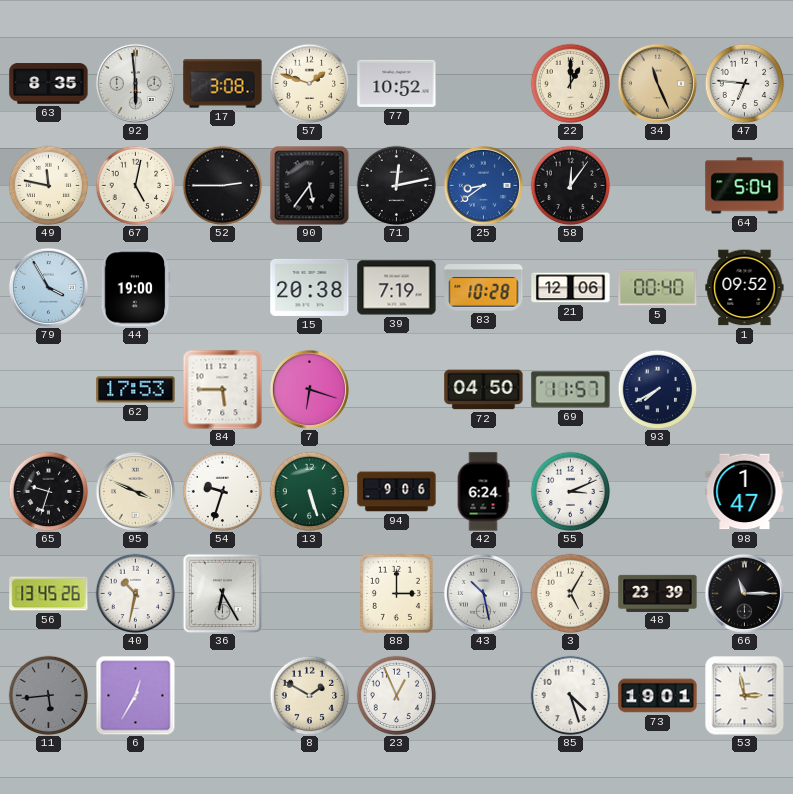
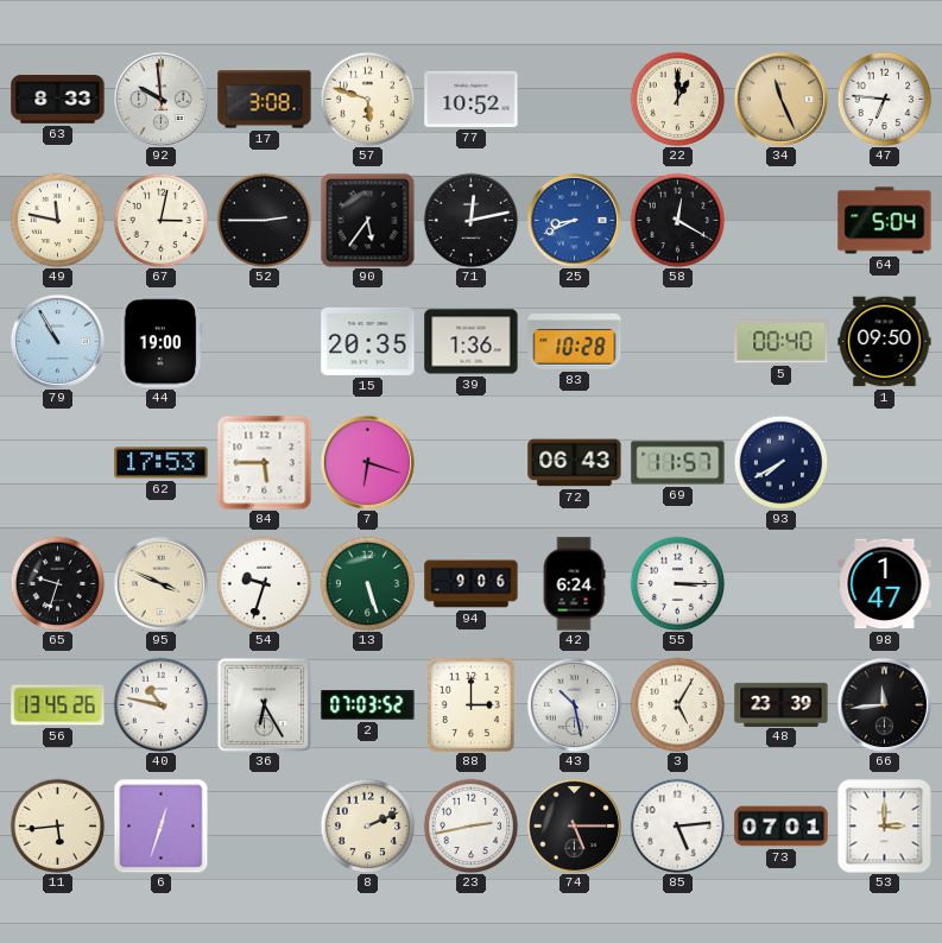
63: 8:35 -> 8:33
92: 5:59 -> 9:59
57: 1:48 -> 5:48
67: 5:02 -> 3:02
25: 8:39 -> 8:41
58: 12:06 -> 12:20
79: 3:55 -> 10:55
15: 20:38 -> 20:35
39: 7:19 -> 1:36
21: 12:06 -> none
1: 09:52 -> 09:50
72: 04:50 -> 06:43
55: 3:11 -> 3:15
40: 10:32 -> 10:47
2: none -> 07:03
66: 11:15 -> 11:44
11 dial: grey -> cream
6: 12:35 -> 12:33
8: 1:50 -> 2:11
23: 12:56 -> 2:43
74: none -> 5:15
85: 4:27 -> 5:14
73: 19:01 -> 07:01
53: 2:58 -> 3:00
